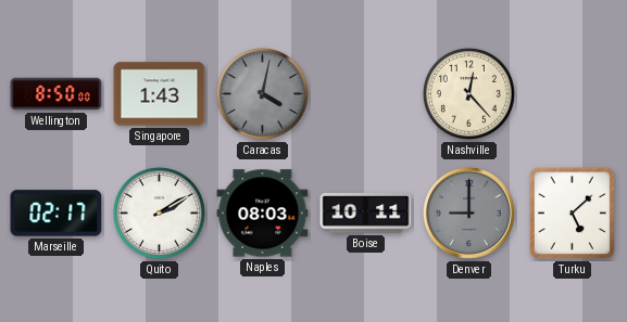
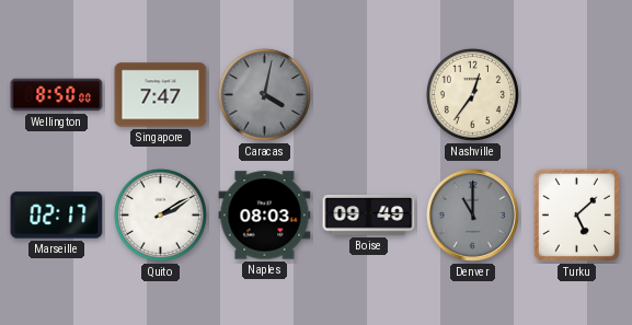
Singapore: 1:43 -> 7:47
Nashville: 12:23 -> 12:36
Boise: 10:11 -> 09:49
Denver: 9:00 -> 11:00
